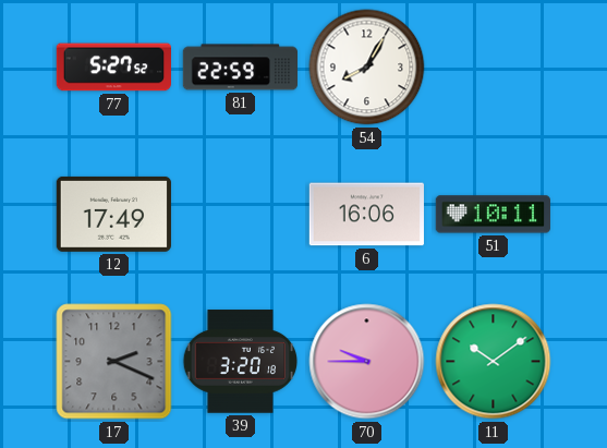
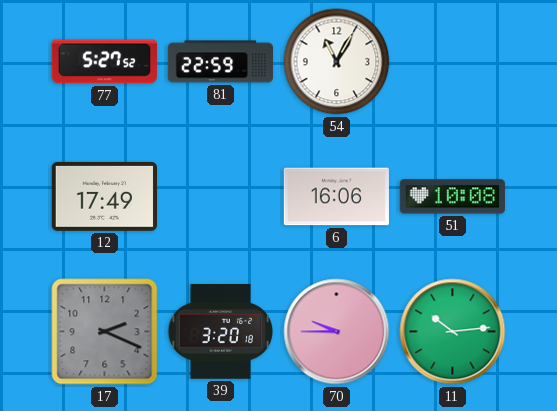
54: 8:05 -> 11:05
51: 10:11 -> 10:08
11: 10:09 -> 10:14
